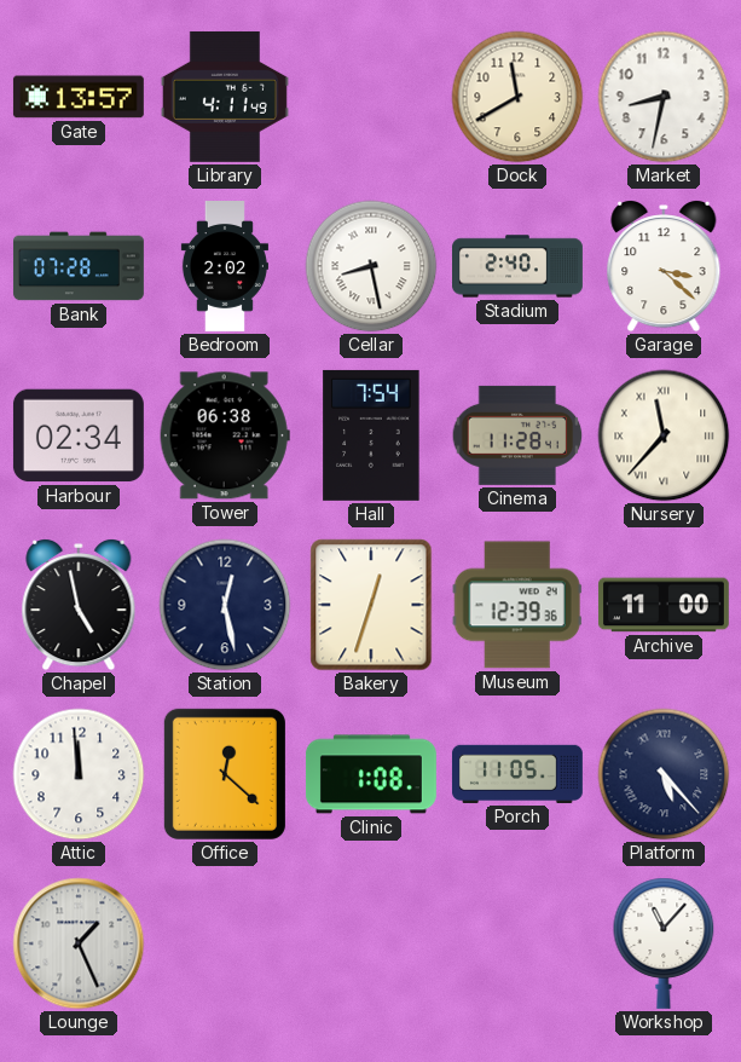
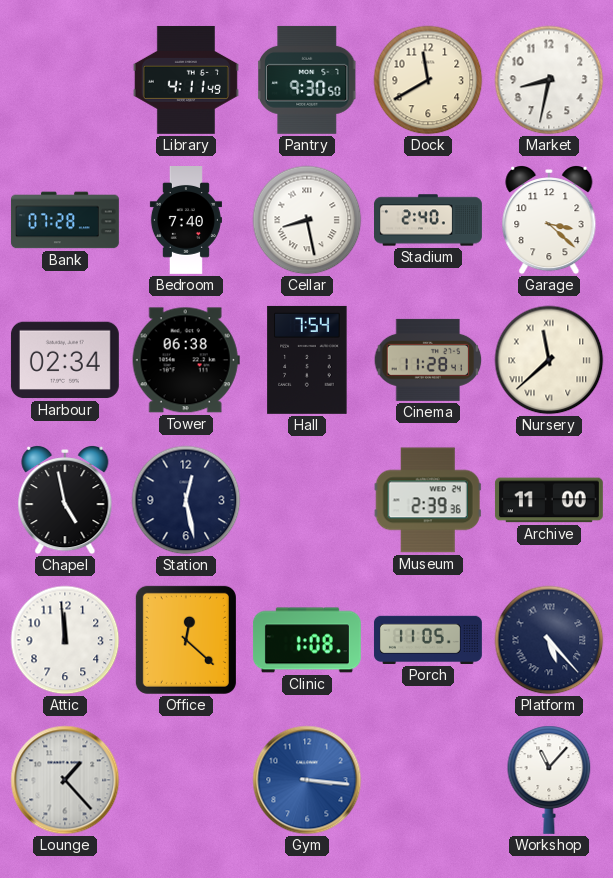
Gate: 13:57 -> none
Pantry: none -> 9:30
Bedroom: 2:02 -> 7:40
Nursery: 11:37 -> 11:38
Bakery: 12:33 -> none
Museum: 12:39 -> 2:39
Lounge: 1:26 -> 1:23
Gym: none -> 3:16
